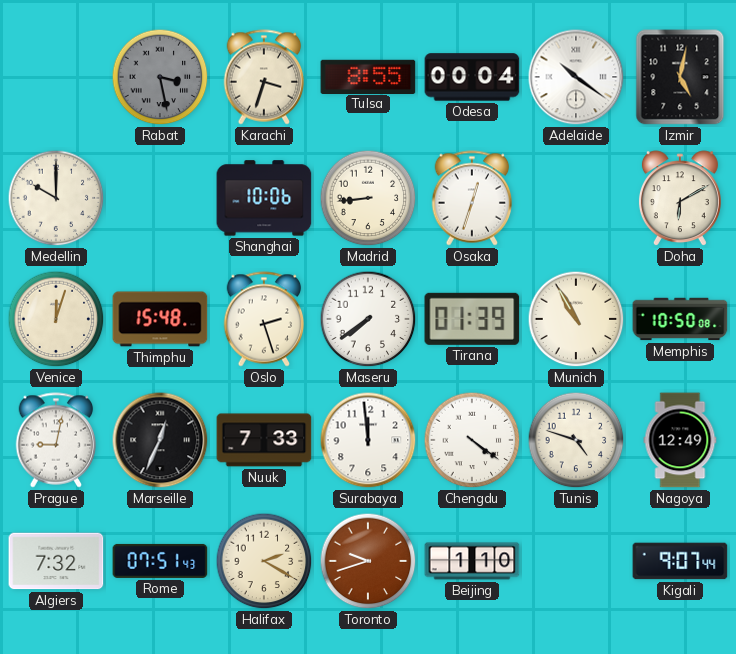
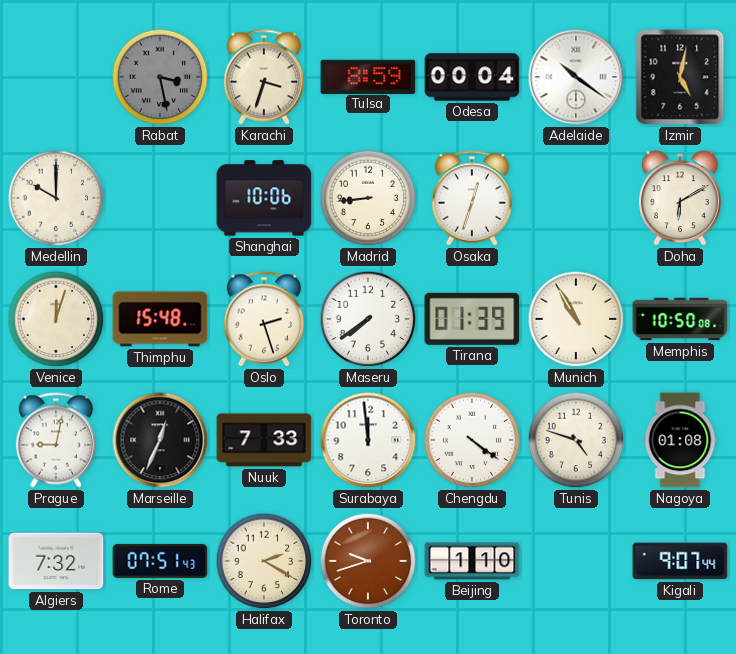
Tulsa: 8:55 -> 8:59
Nagoya: 12:49 -> 01:08
